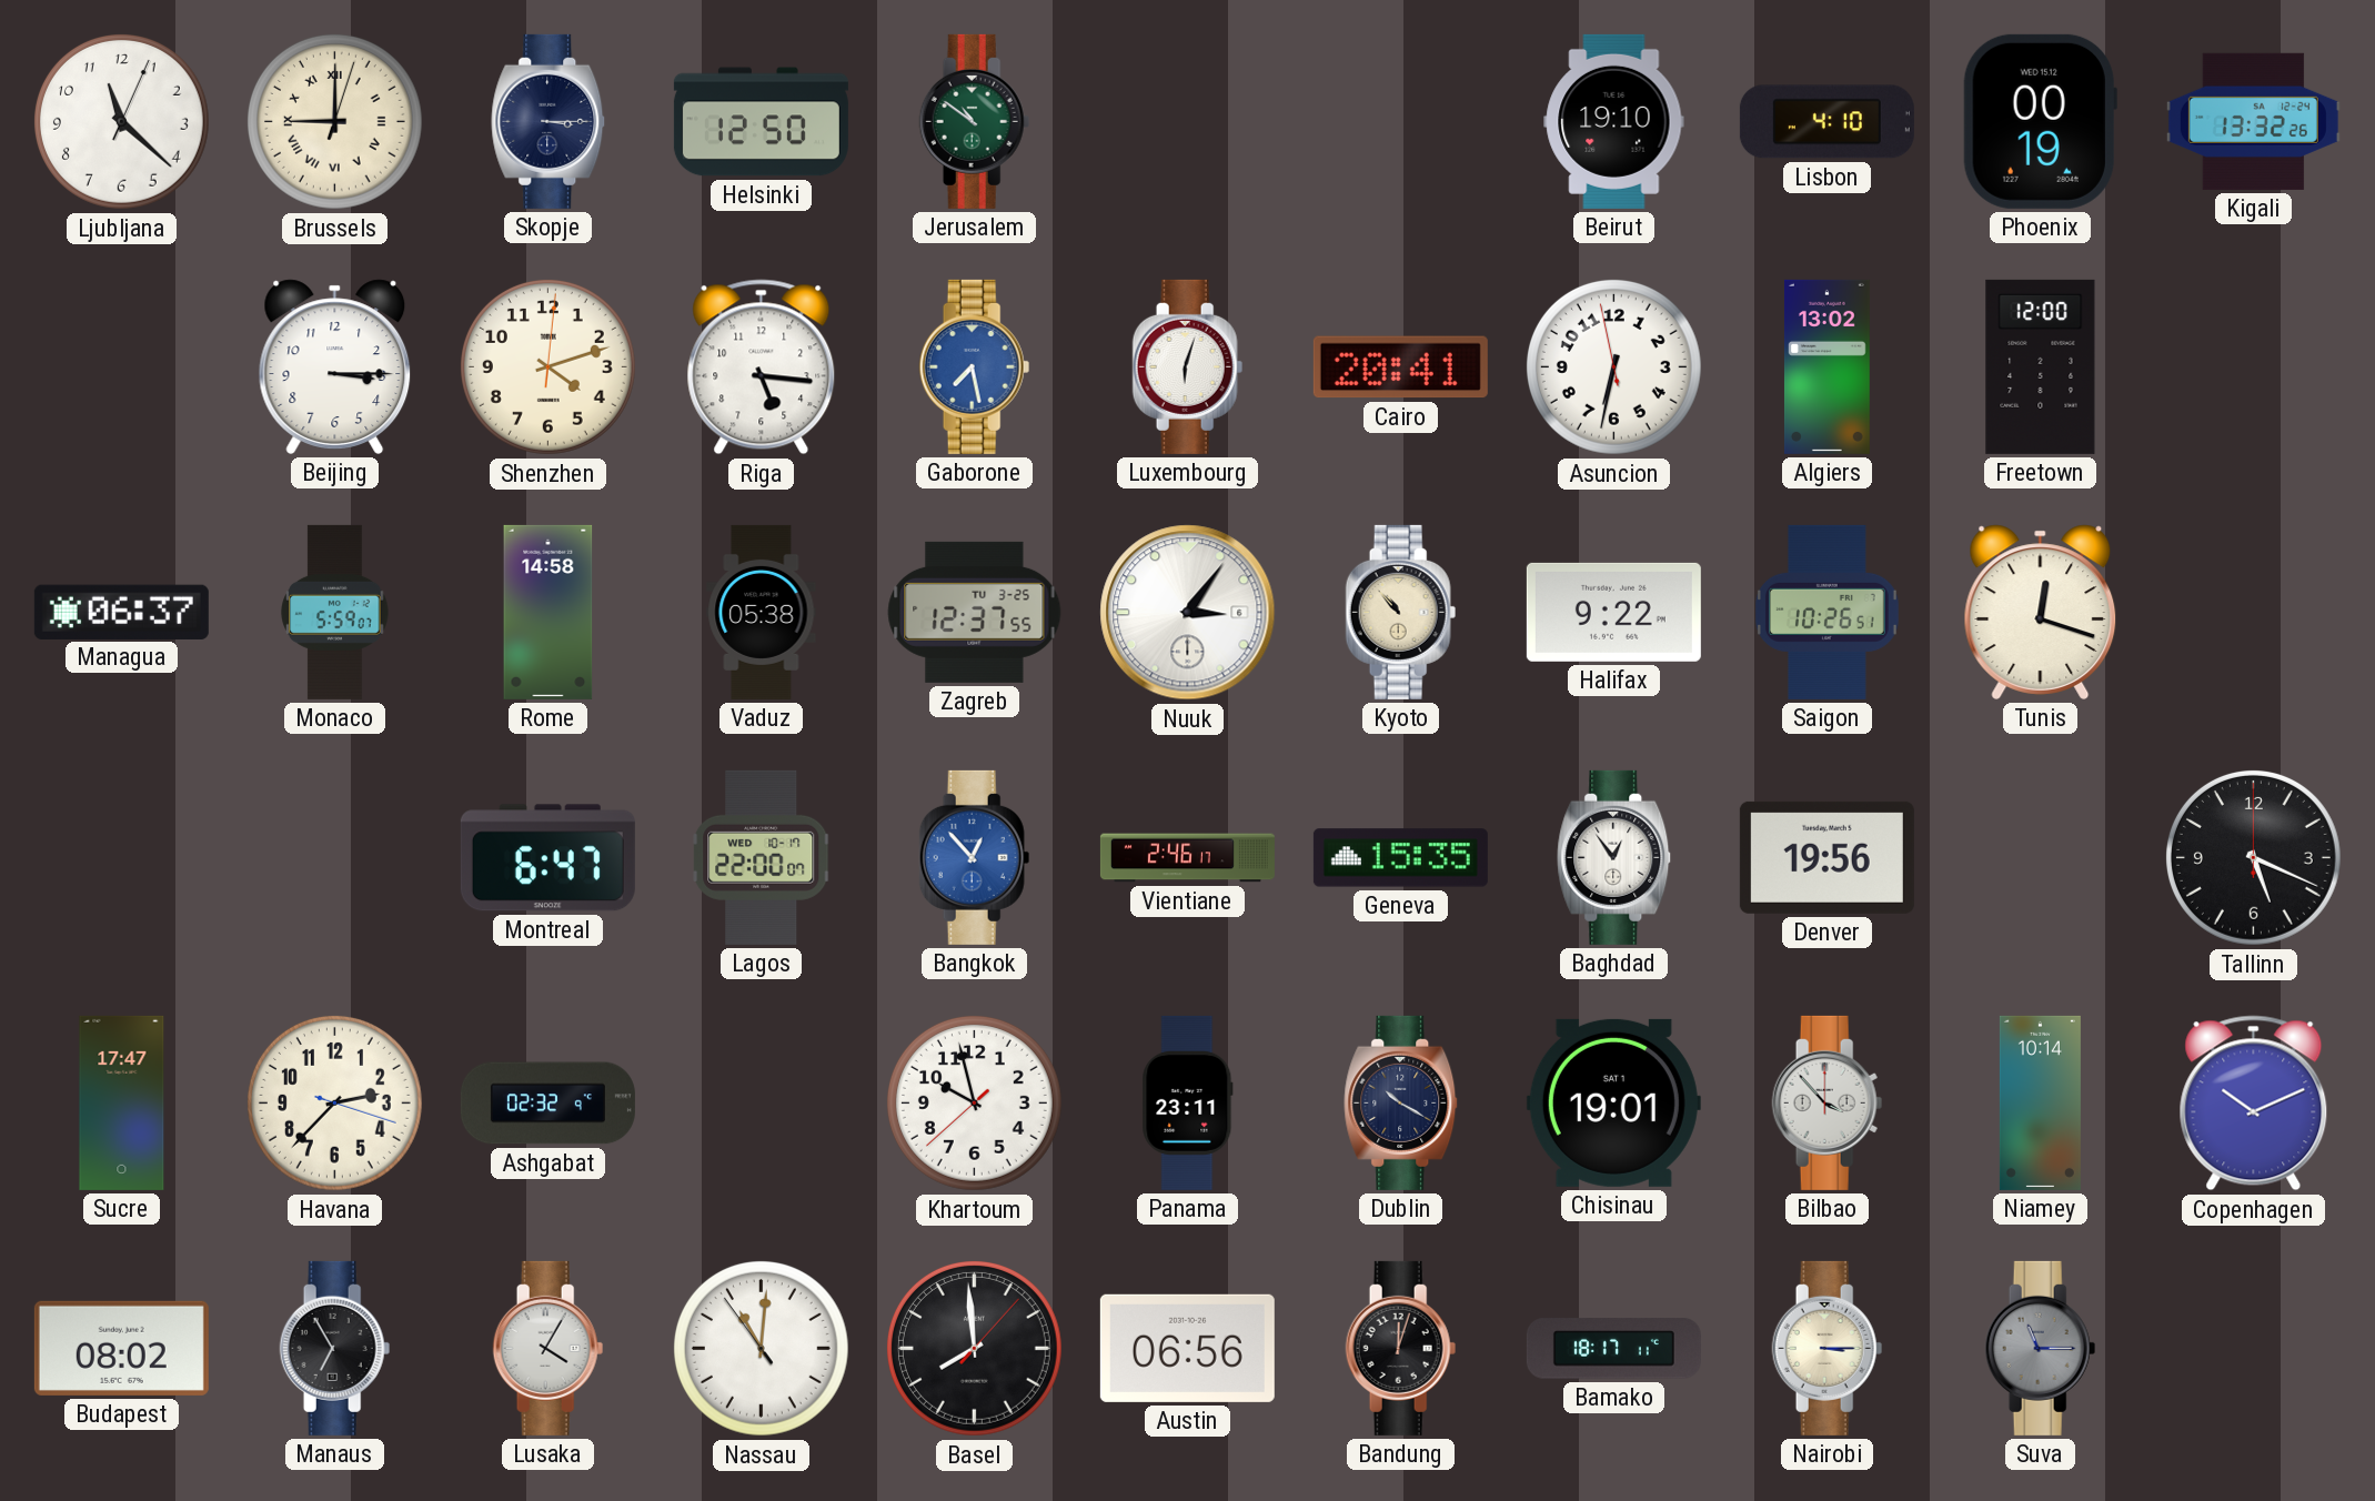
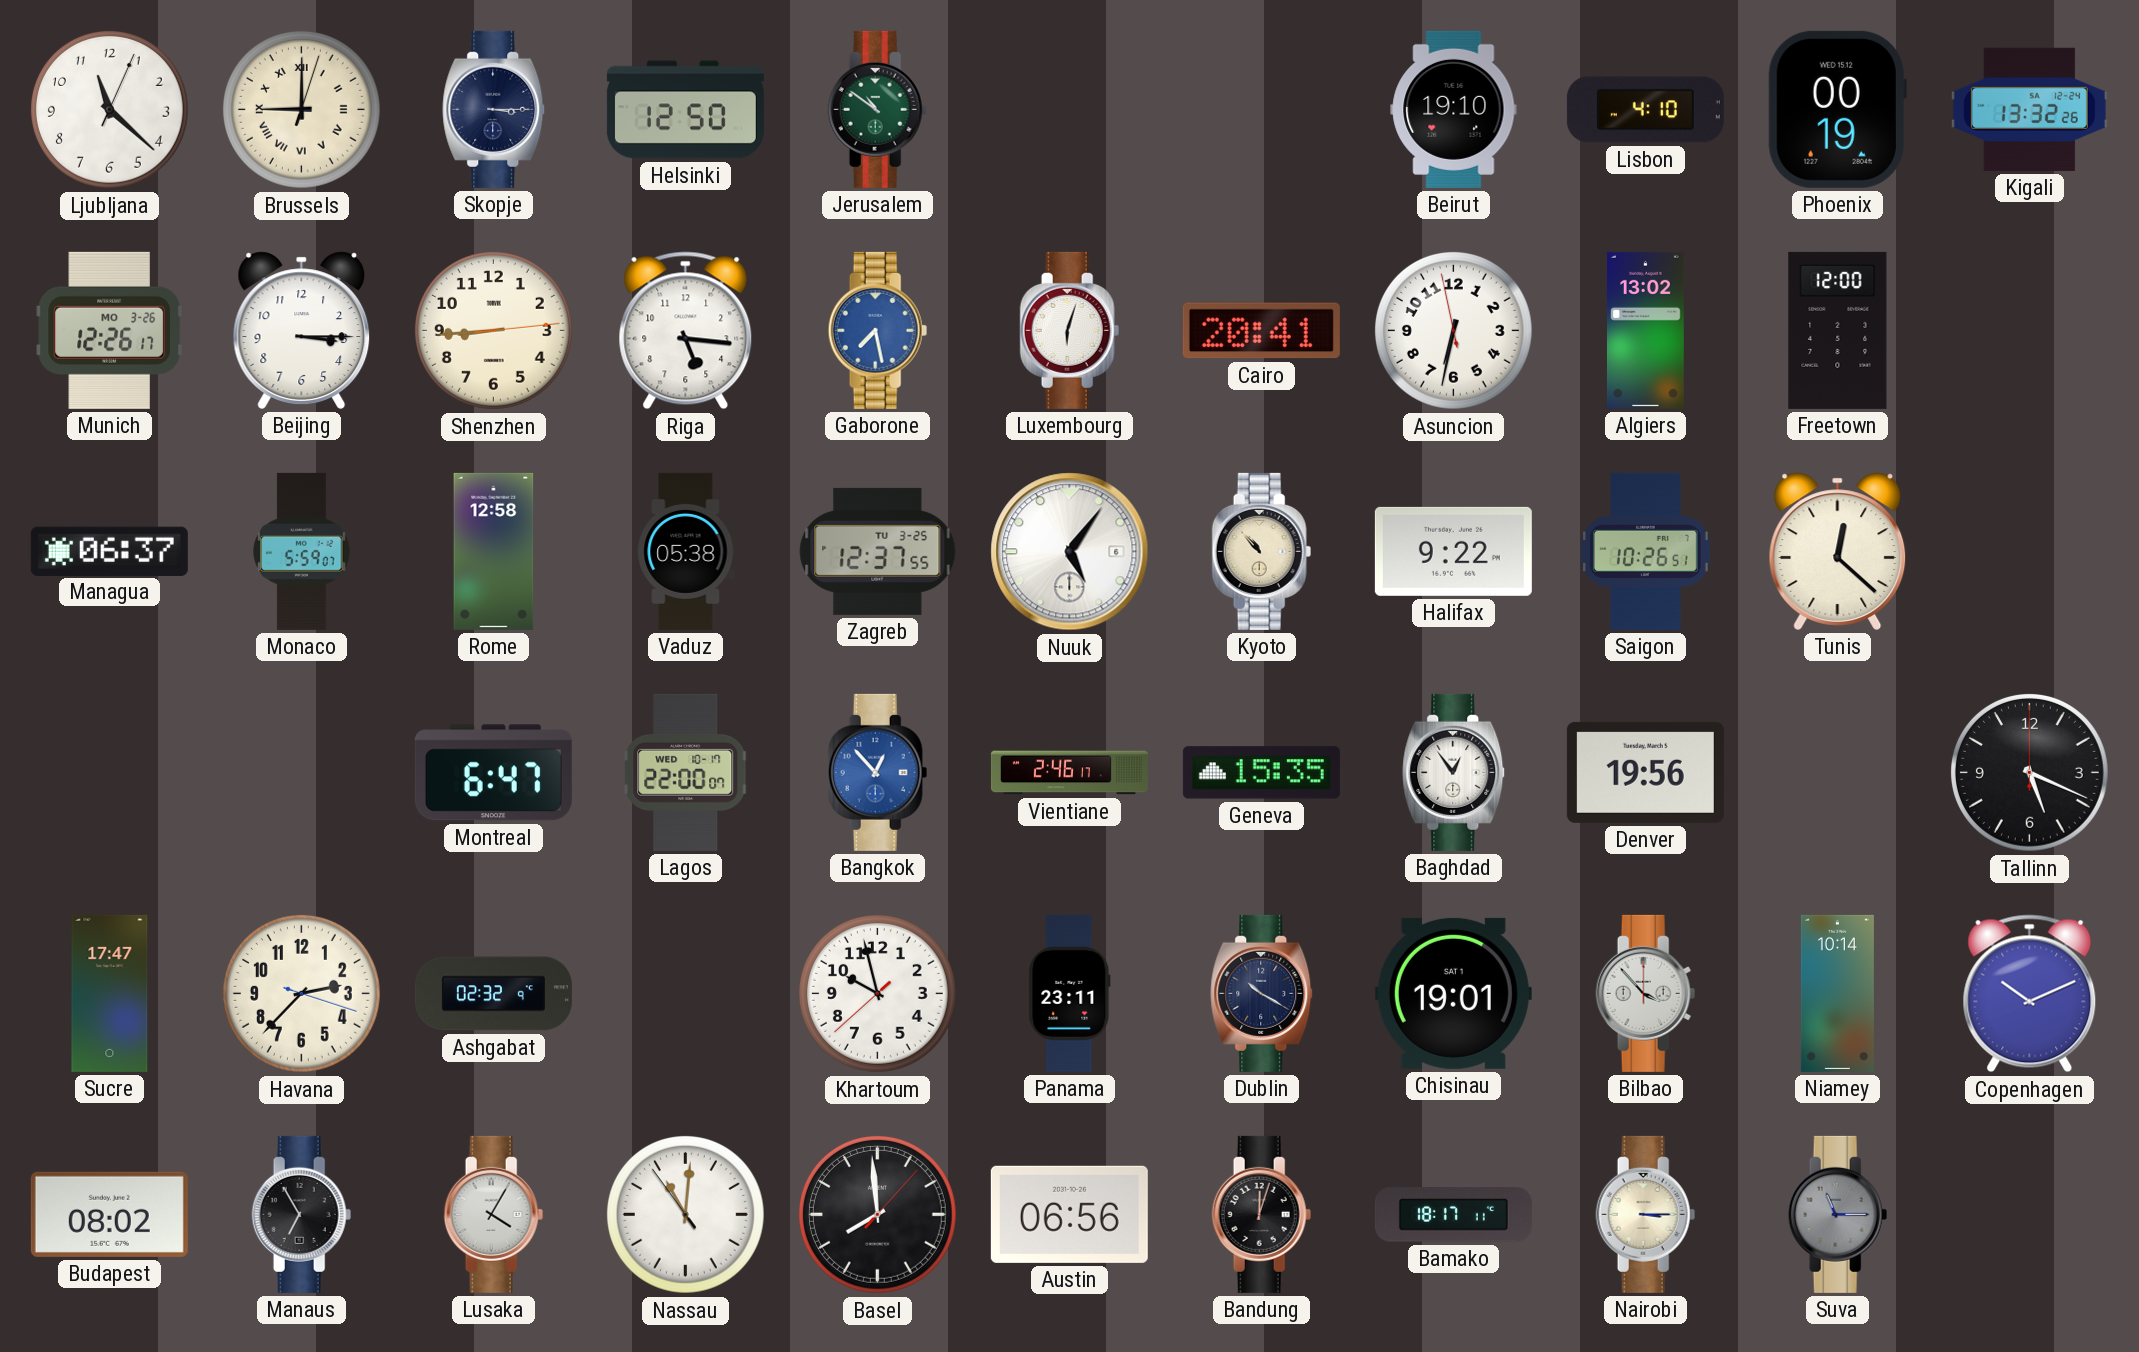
Munich: none -> 12:26
Shenzhen: 4:12 -> 8:44
Rome: 14:58 -> 12:58
Nuuk: 3:06 -> 5:06
Tunis: 12:18 -> 12:22
